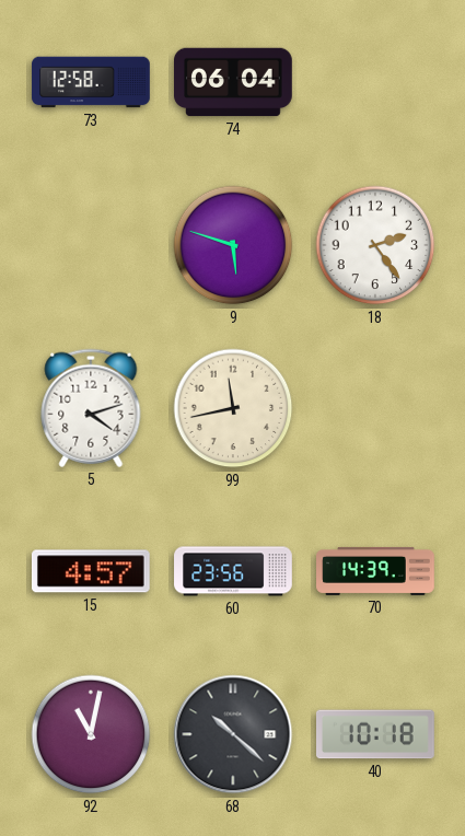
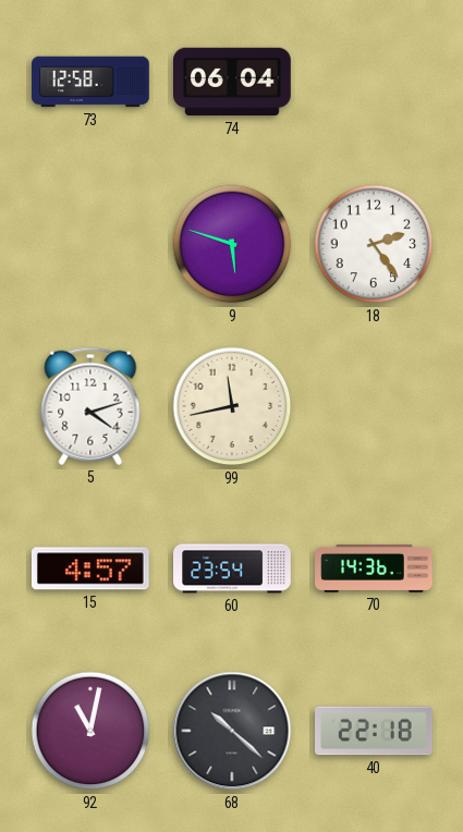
60: 23:56 -> 23:54
70: 14:39 -> 14:36
40: 10:18 -> 22:18
